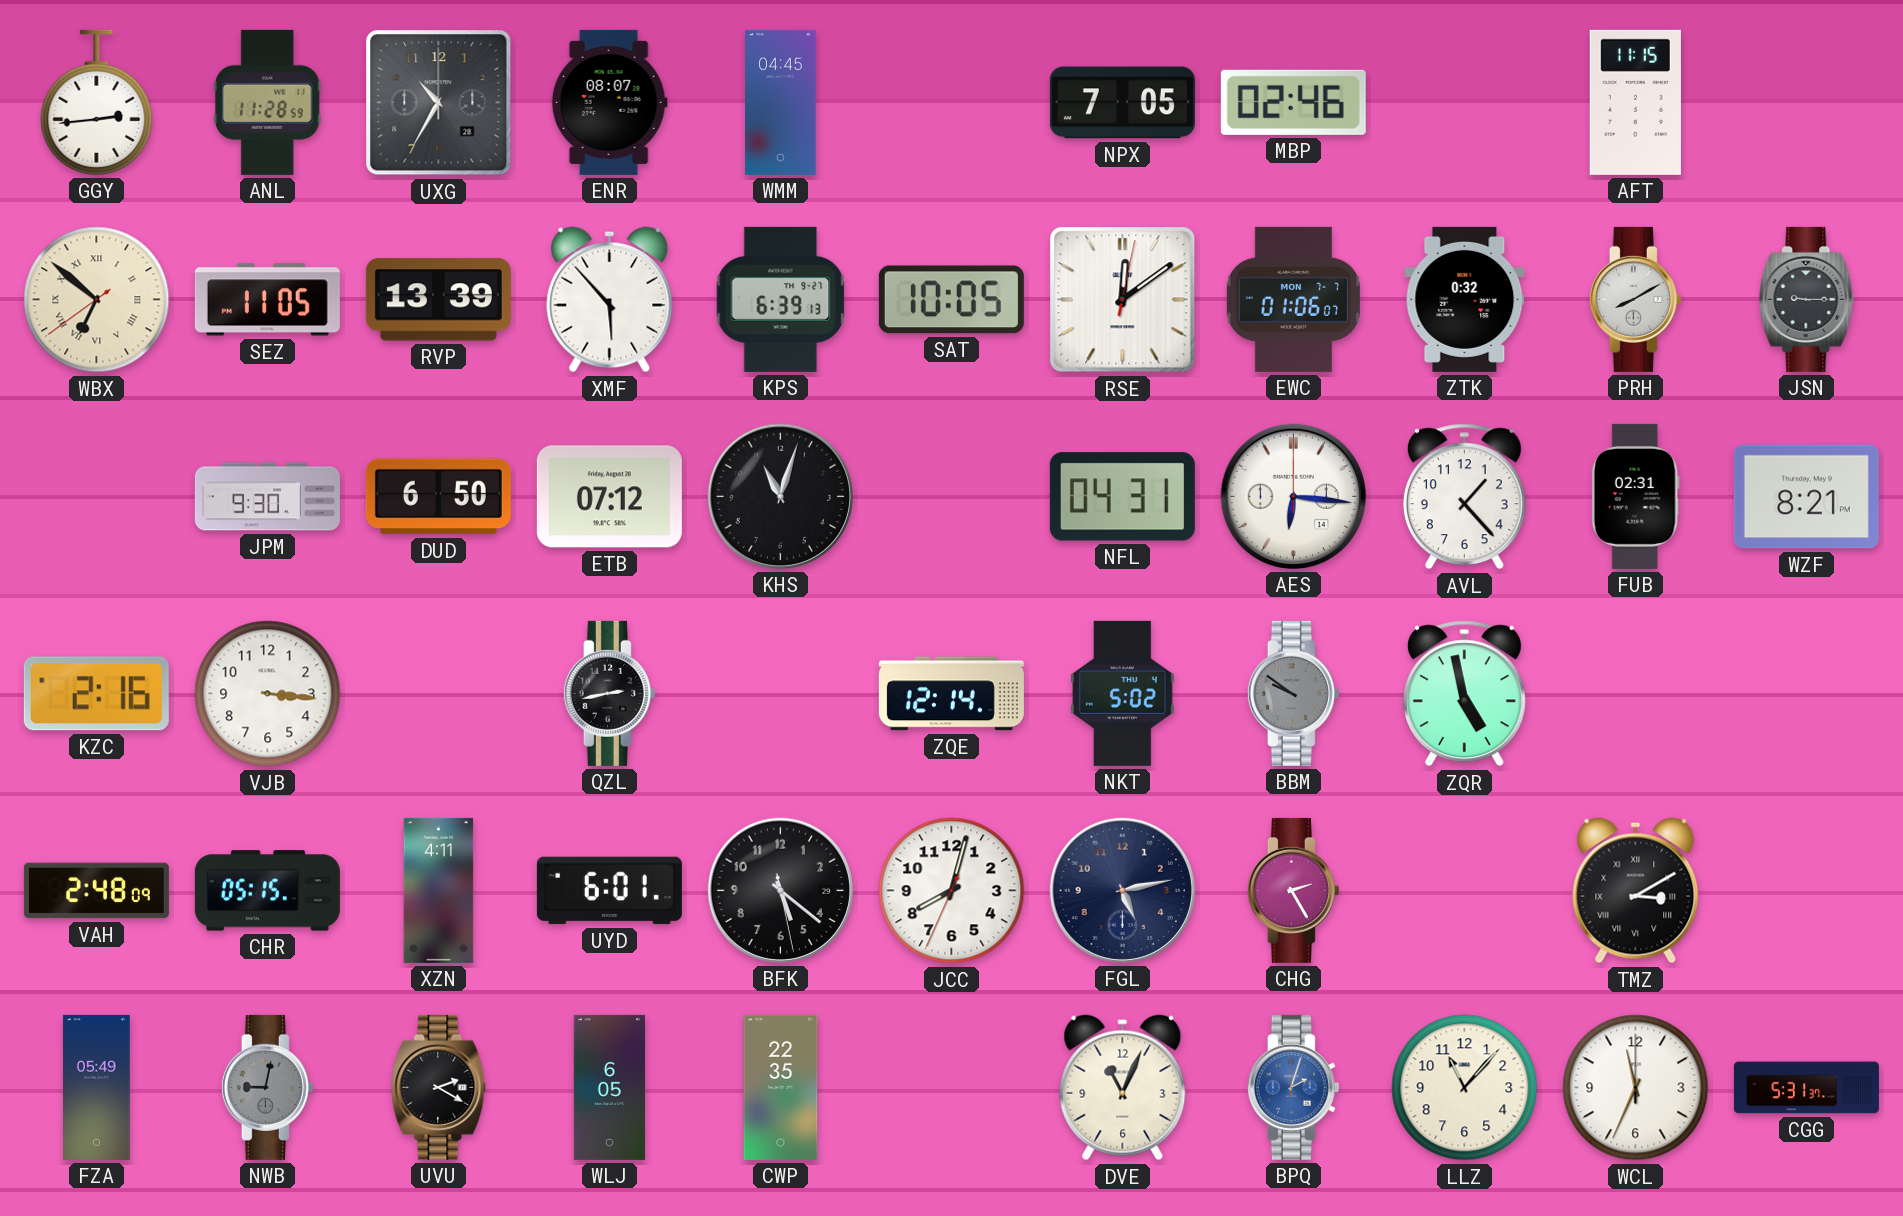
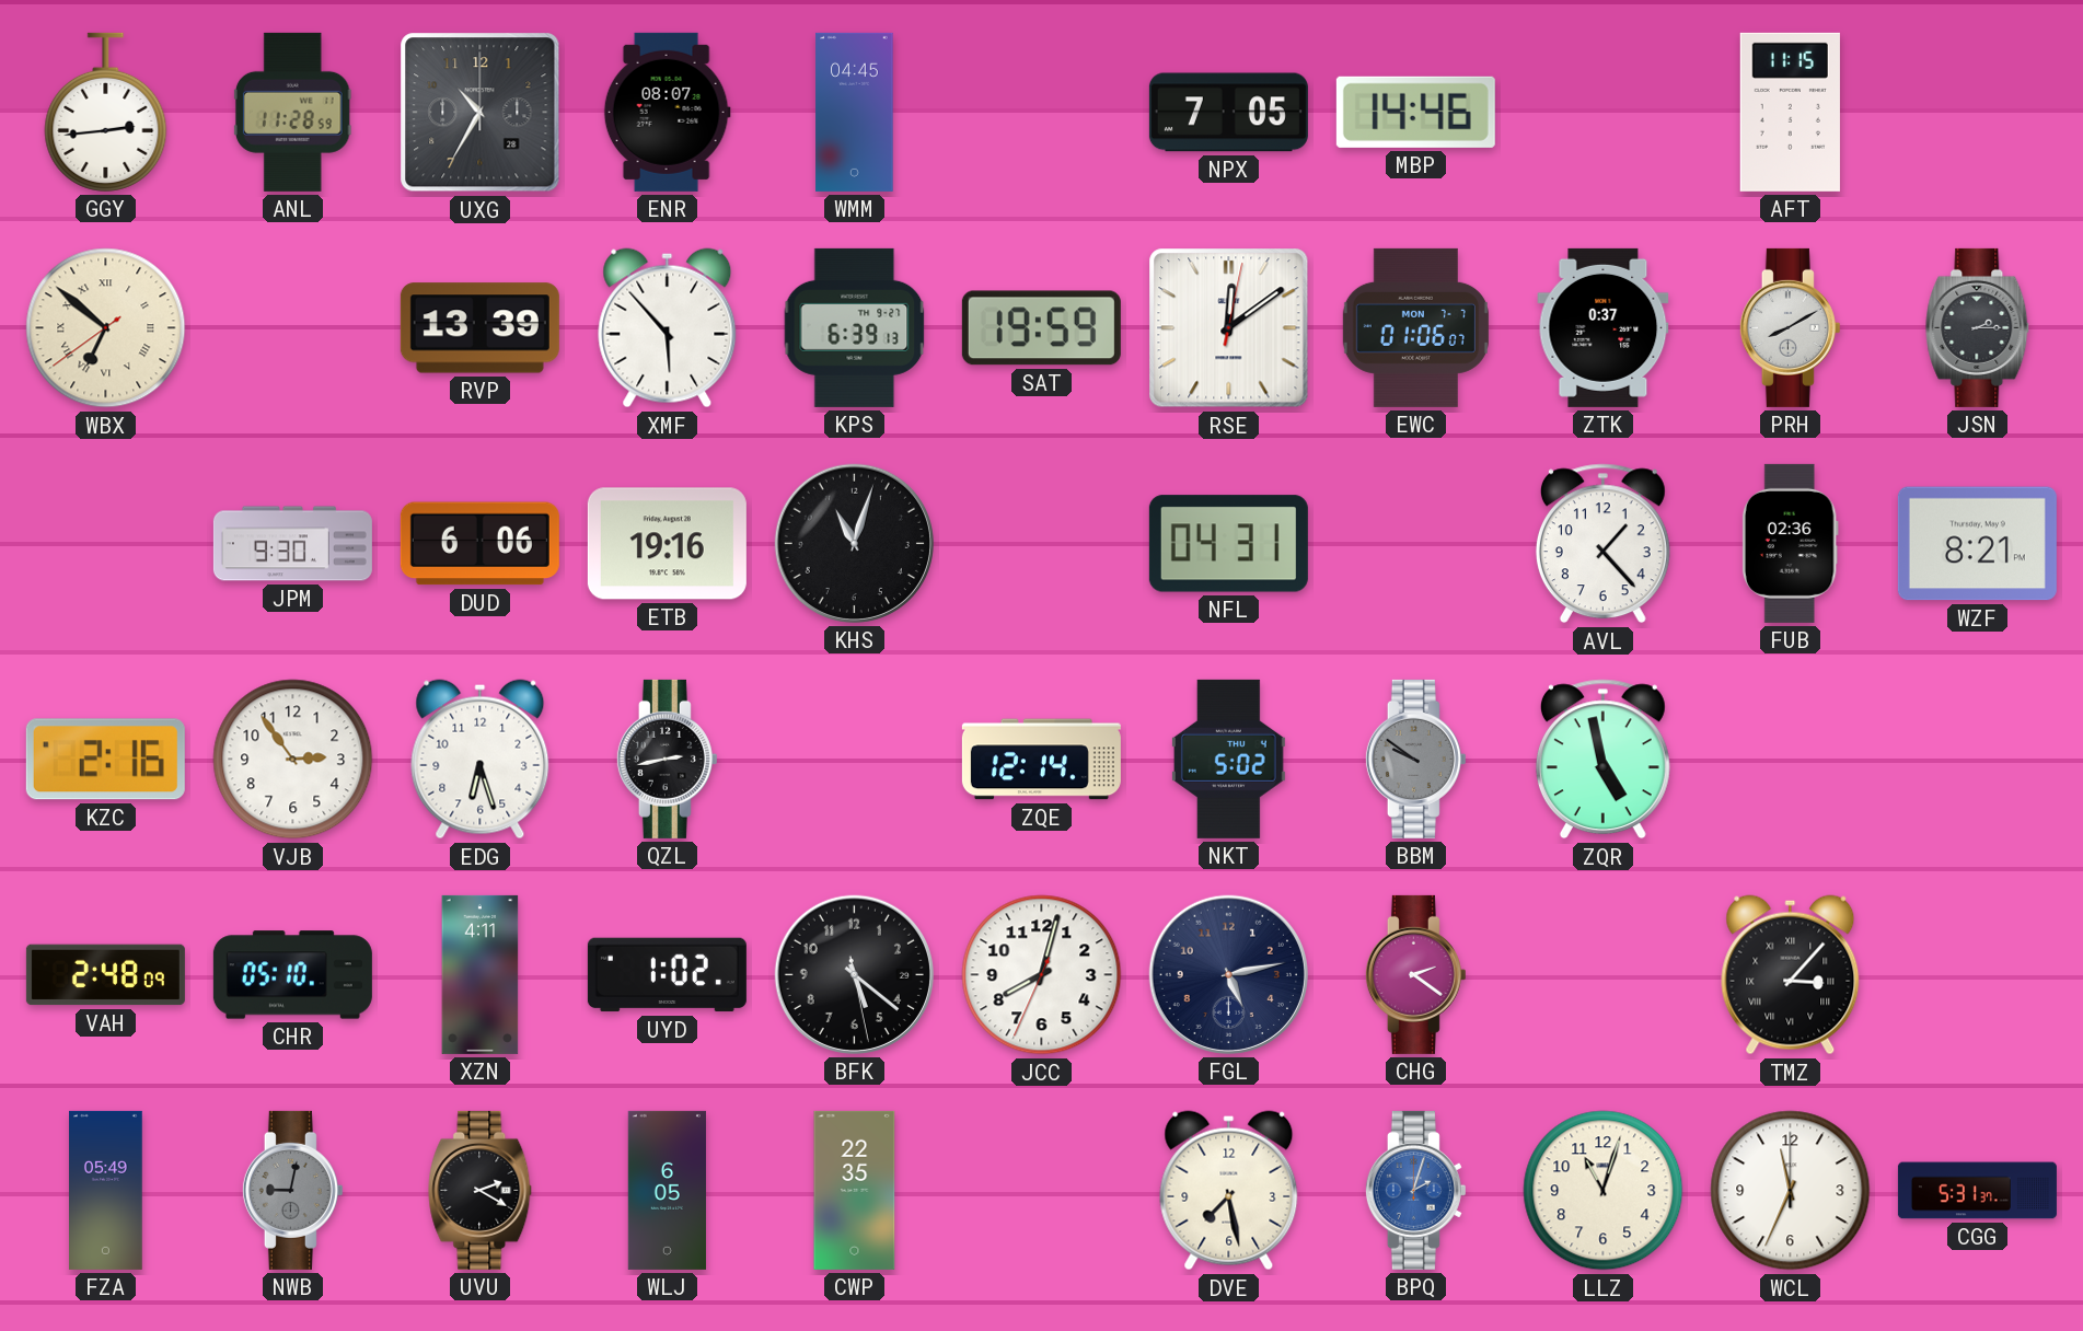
MBP: 02:46 -> 14:46
SEZ: 11:05 -> none
SAT: 10:05 -> 19:59
ZTK: 0:32 -> 0:37
JSN: 9:15 -> 2:15
DUD: 6:50 -> 6:06
ETB: 07:12 -> 19:16
AES: 6:16 -> none
FUB: 02:31 -> 02:36
VJB: 3:16 -> 2:54
EDG: none -> 6:27
CHR: 05:15 -> 05:10
UYD: 6:01 -> 1:02
CHG: 2:25 -> 2:21
TMZ: 3:10 -> 3:07
DVE: 11:04 -> 7:28
LLZ: 11:07 -> 11:03
